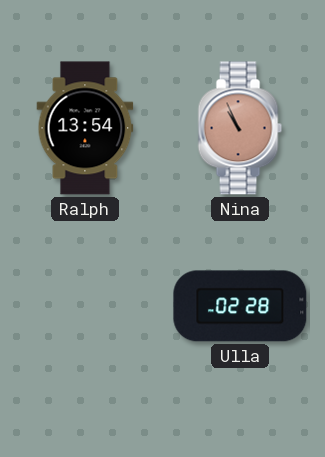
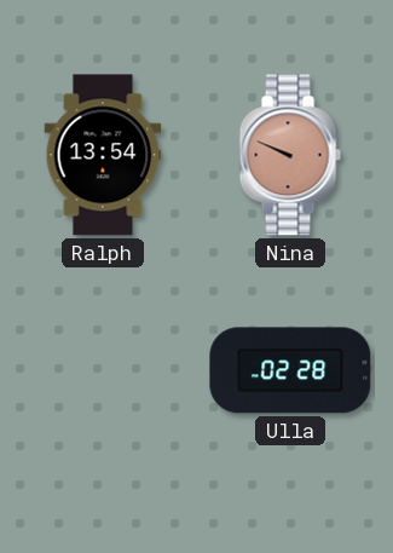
Nina: 10:56 -> 9:49
